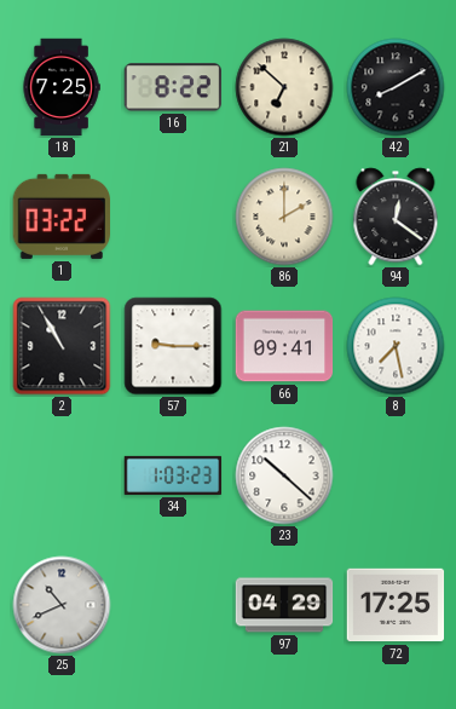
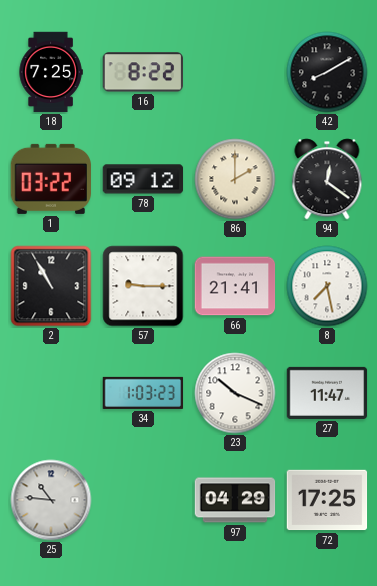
21: 6:52 -> none
78: none -> 09:12
66: 09:41 -> 21:41
23: 10:22 -> 10:19
27: none -> 11:47
25: 10:41 -> 10:46
